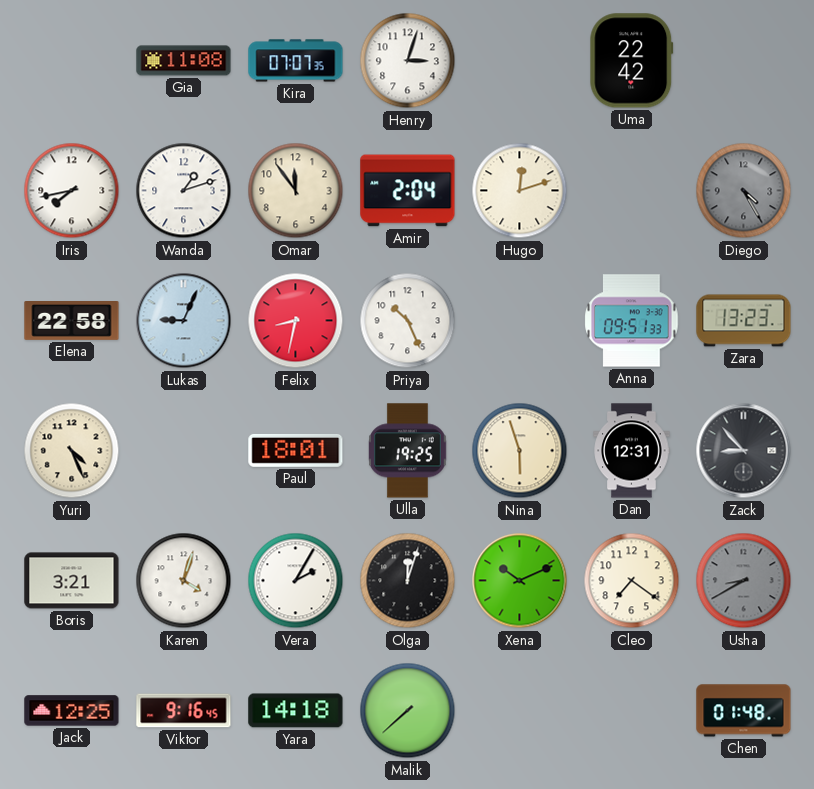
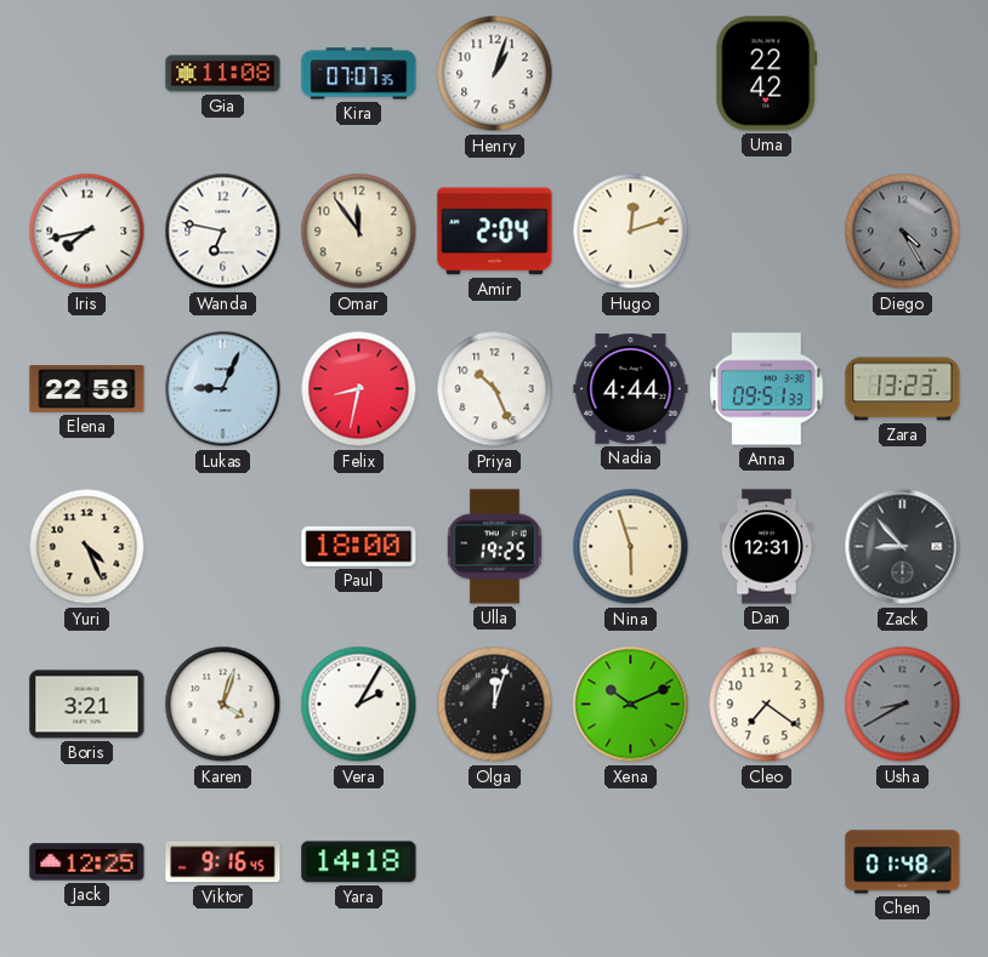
Henry: 3:03 -> 1:03
Wanda: 1:12 -> 6:47
Nadia: none -> 4:44
Paul: 18:01 -> 18:00
Malik: 7:38 -> none
